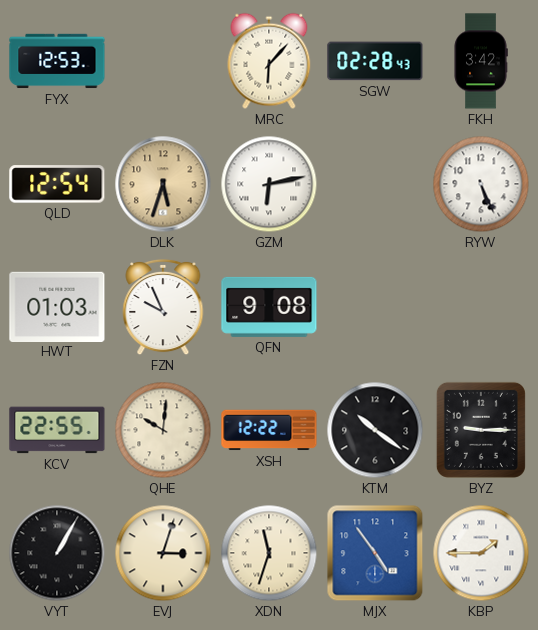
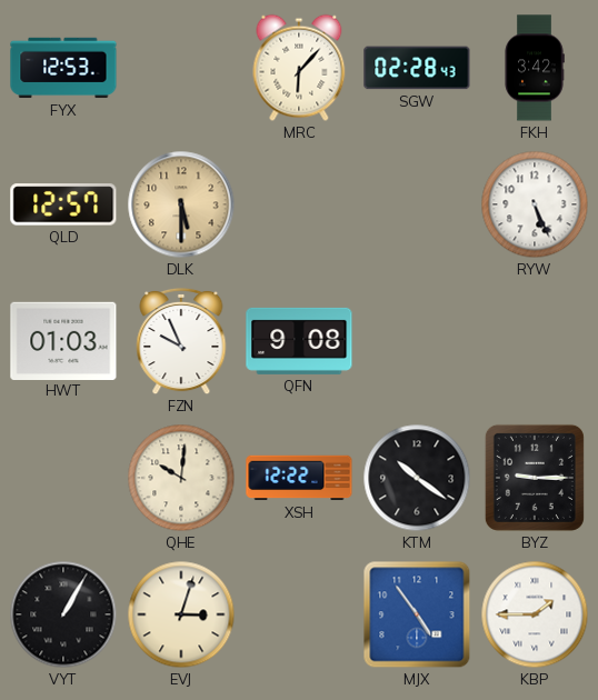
QLD: 12:54 -> 12:57
DLK: 5:33 -> 5:30
GZM: 6:13 -> none
KCV: 22:55 -> none
XDN: 11:33 -> none
